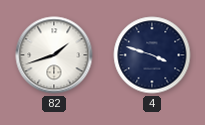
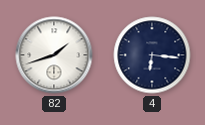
4: 3:48 -> 6:16
